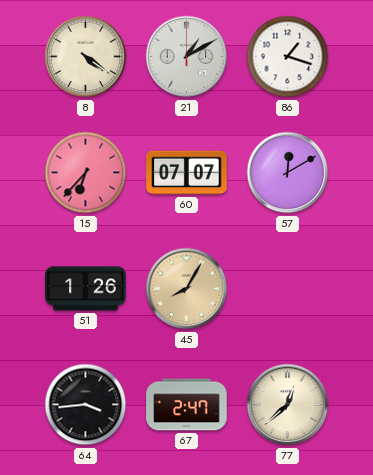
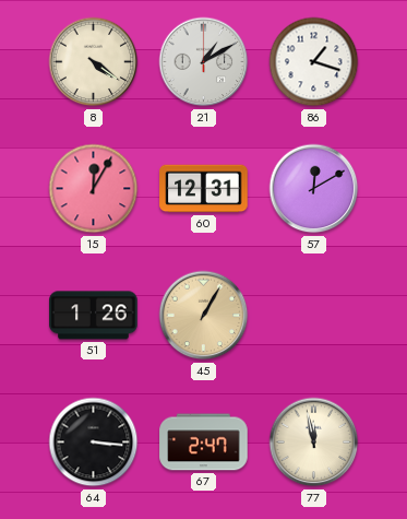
15: 6:37 -> 12:05
60: 07:07 -> 12:31
45: 8:05 -> 1:05
64: 3:44 -> 3:16
77: 12:38 -> 11:58
